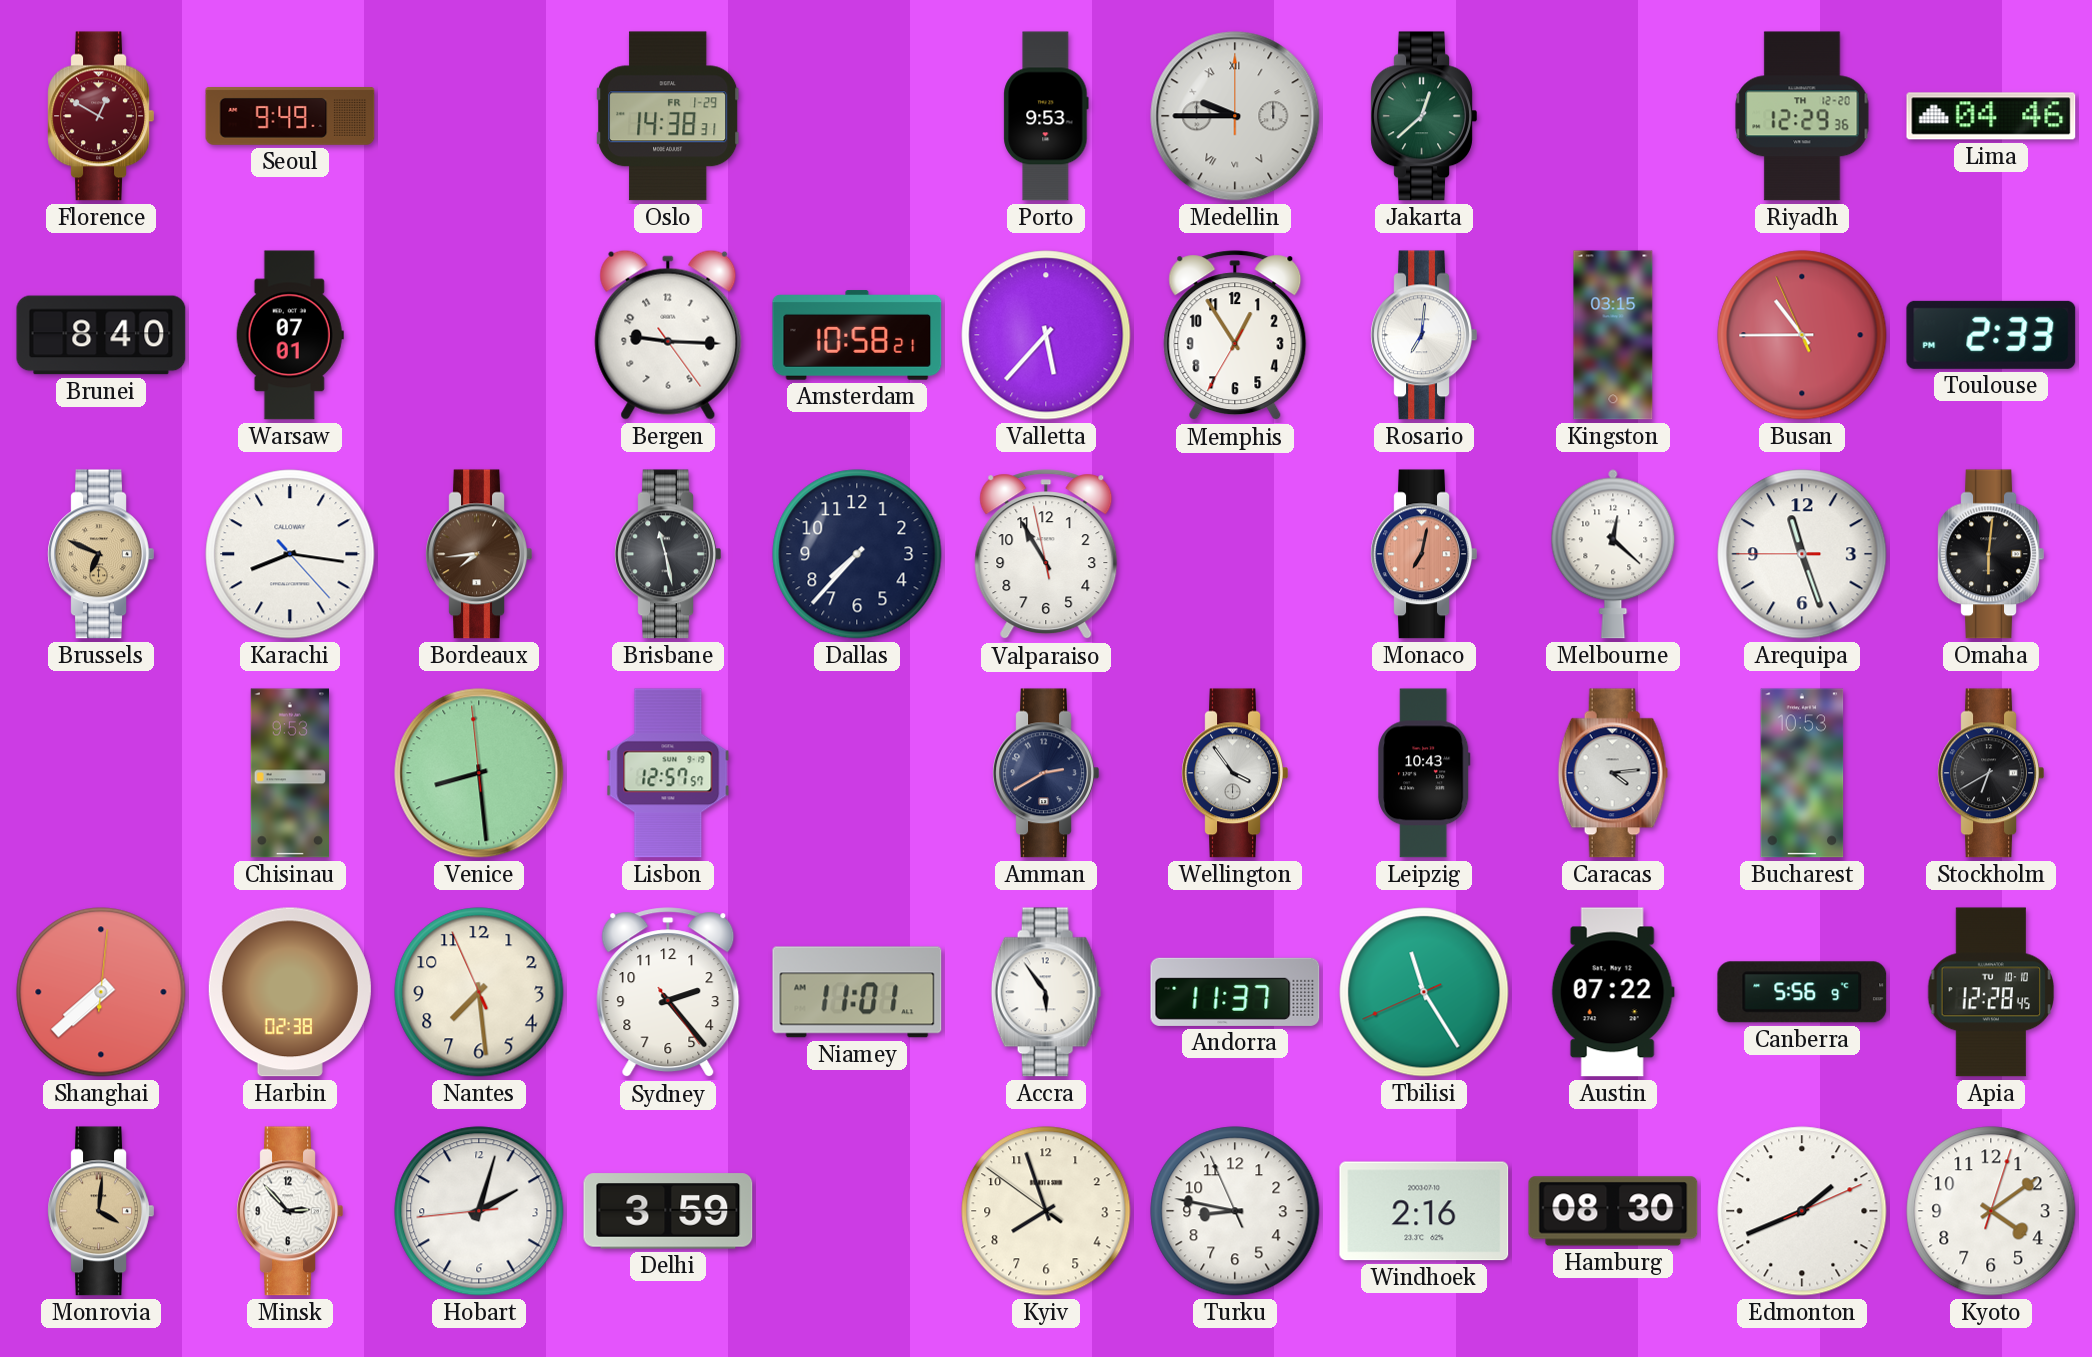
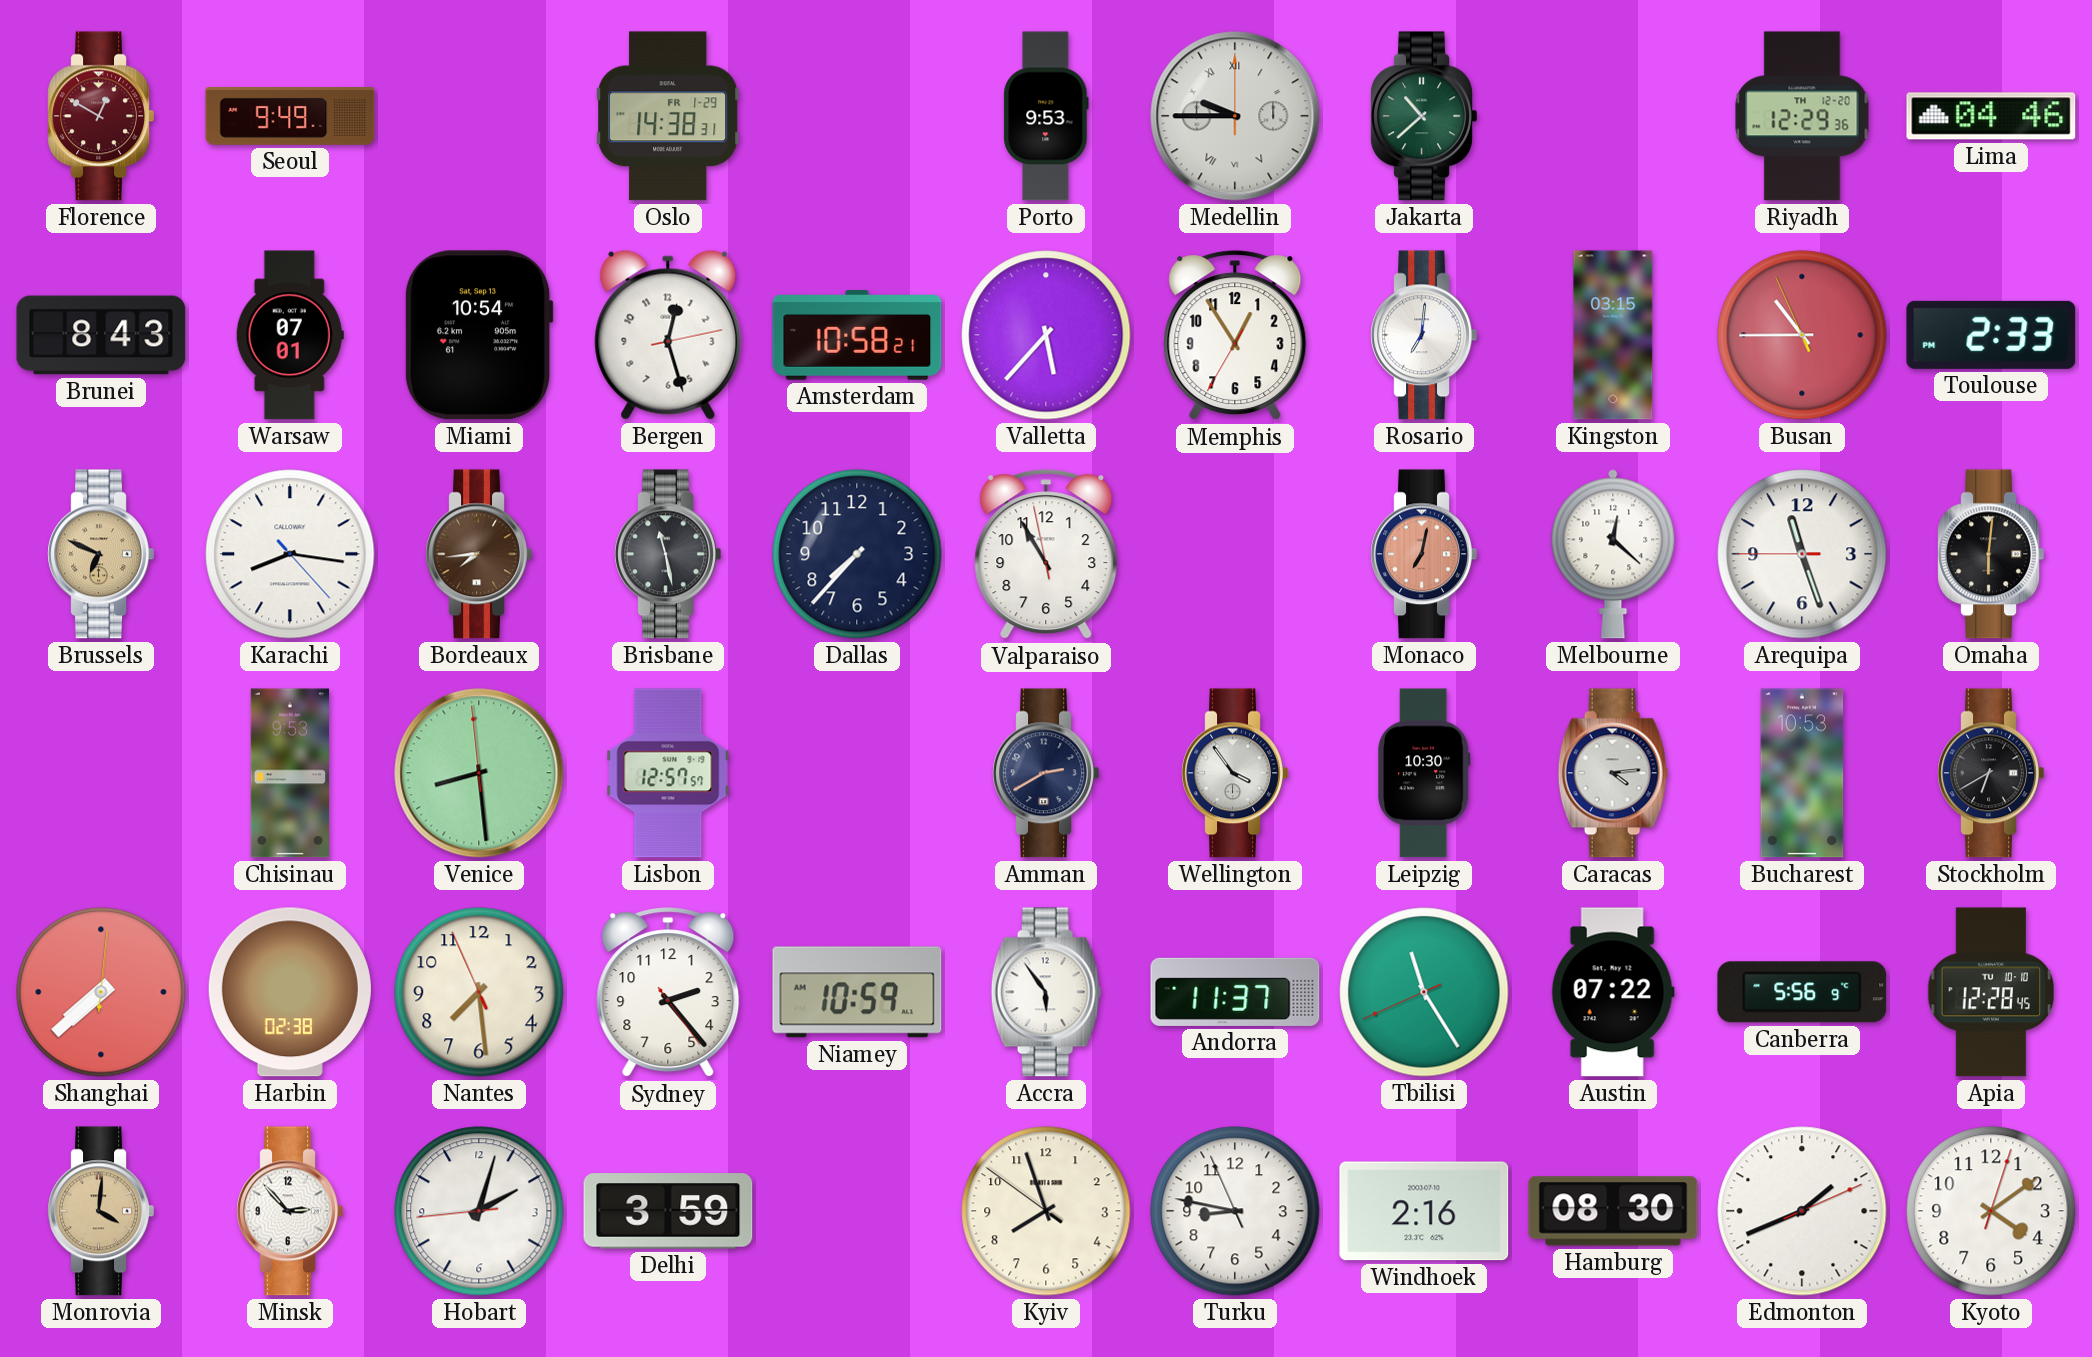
Jakarta: 12:38 -> 10:38
Brunei: 8:40 -> 8:43
Miami: none -> 10:54
Bergen: 9:15 -> 12:27
Leipzig: 10:43 -> 10:30
Niamey: 11:01 -> 10:59
